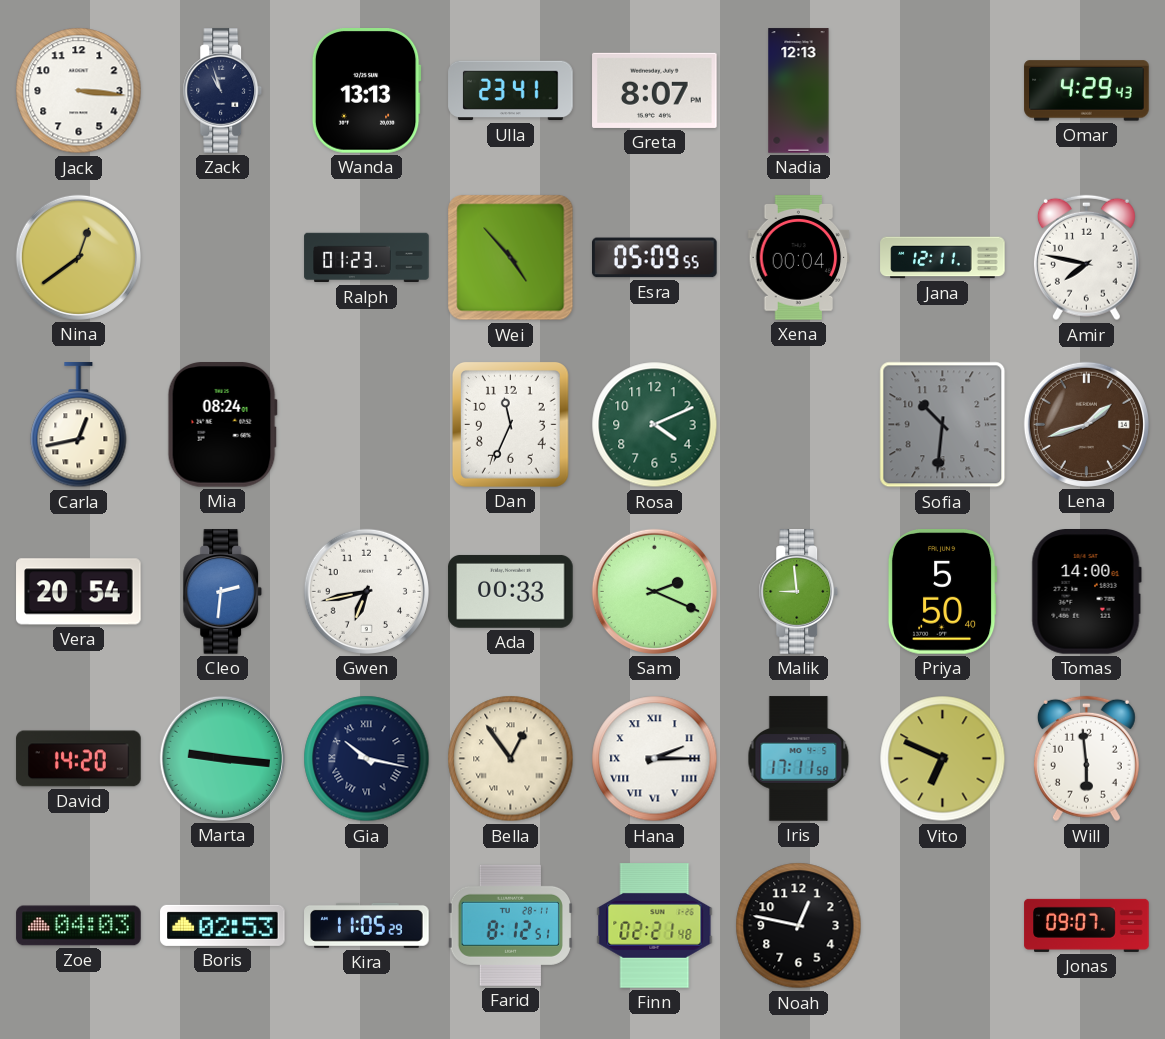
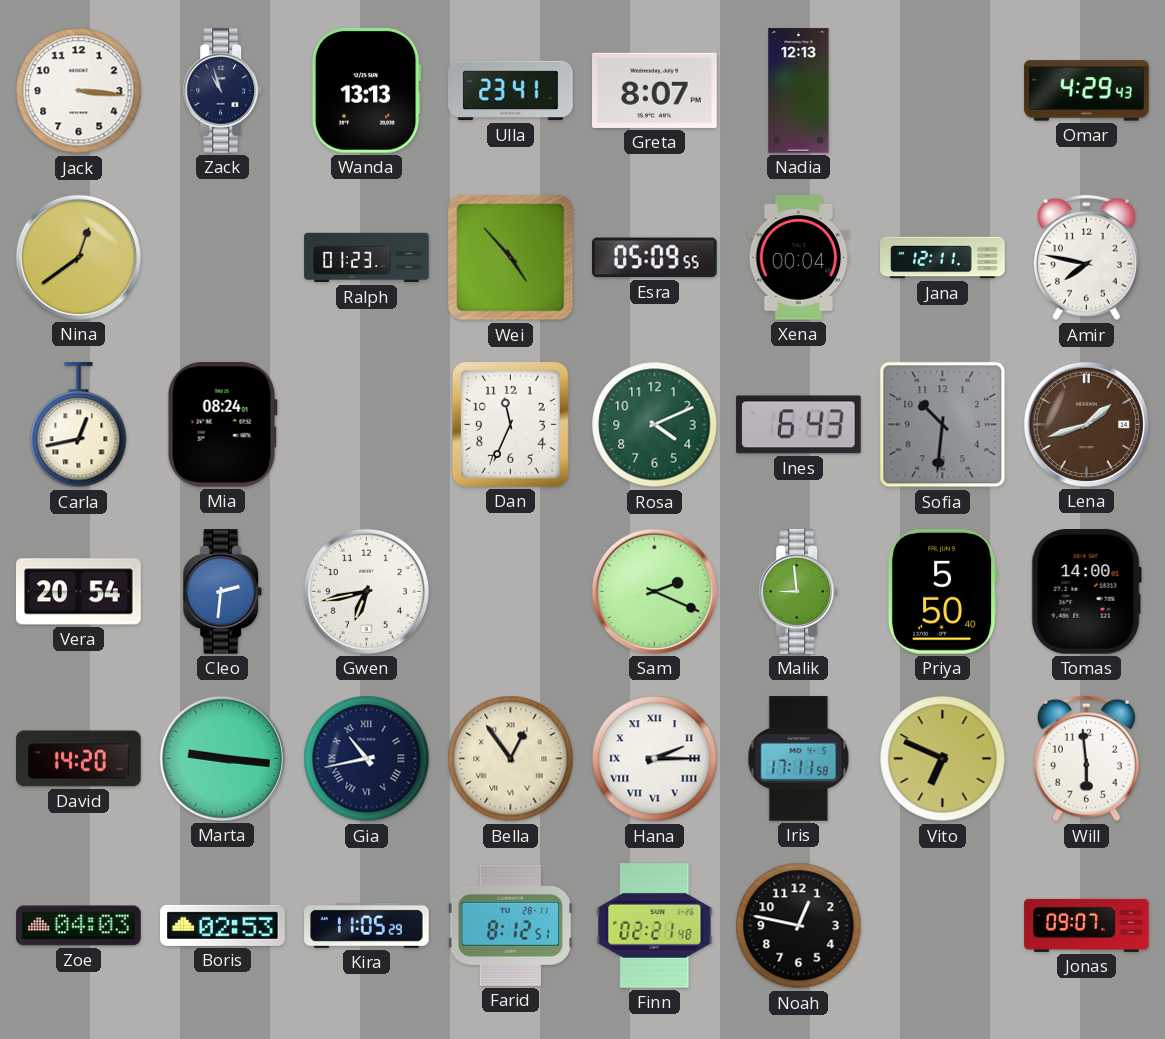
Ines: none -> 6:43
Ada: 00:33 -> none
Gia: 10:17 -> 10:43
